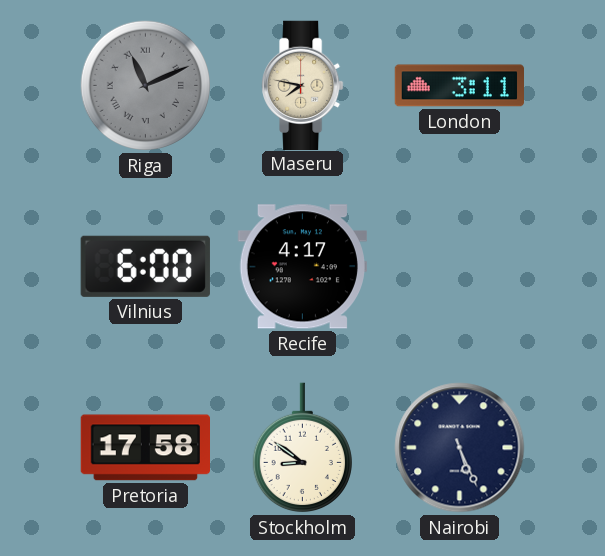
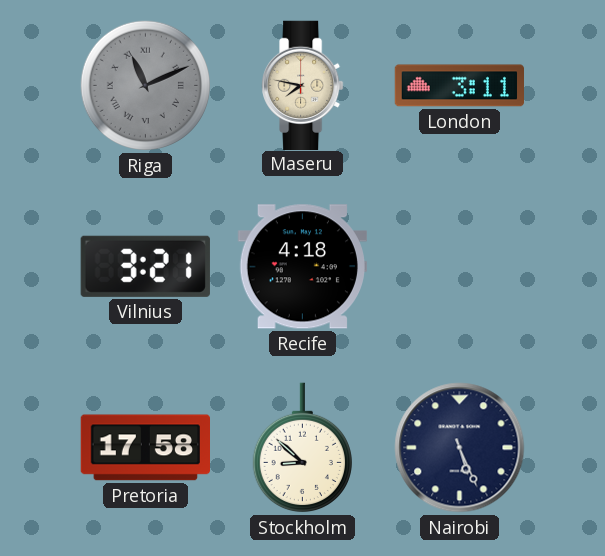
Vilnius: 6:00 -> 3:21
Recife: 4:17 -> 4:18
Stockholm: 8:51 -> 8:52
